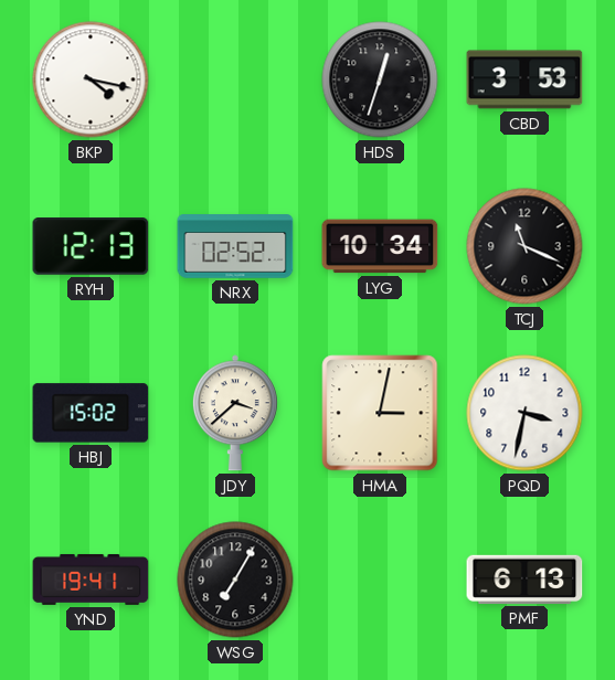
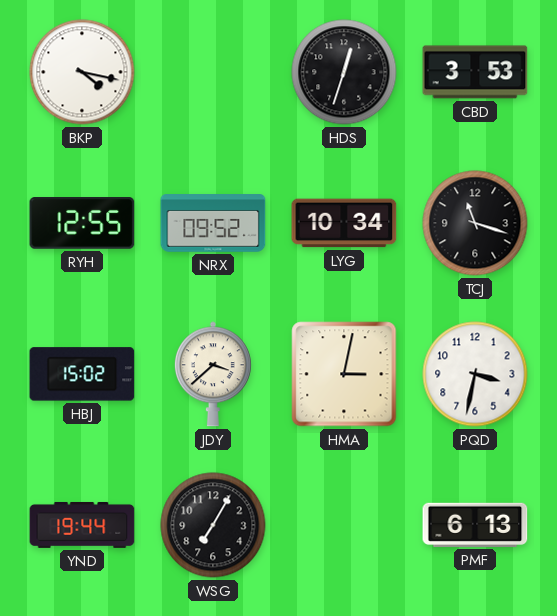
RYH: 12:13 -> 12:55
NRX: 02:52 -> 09:52
TCJ: 11:19 -> 11:18
YND: 19:41 -> 19:44
